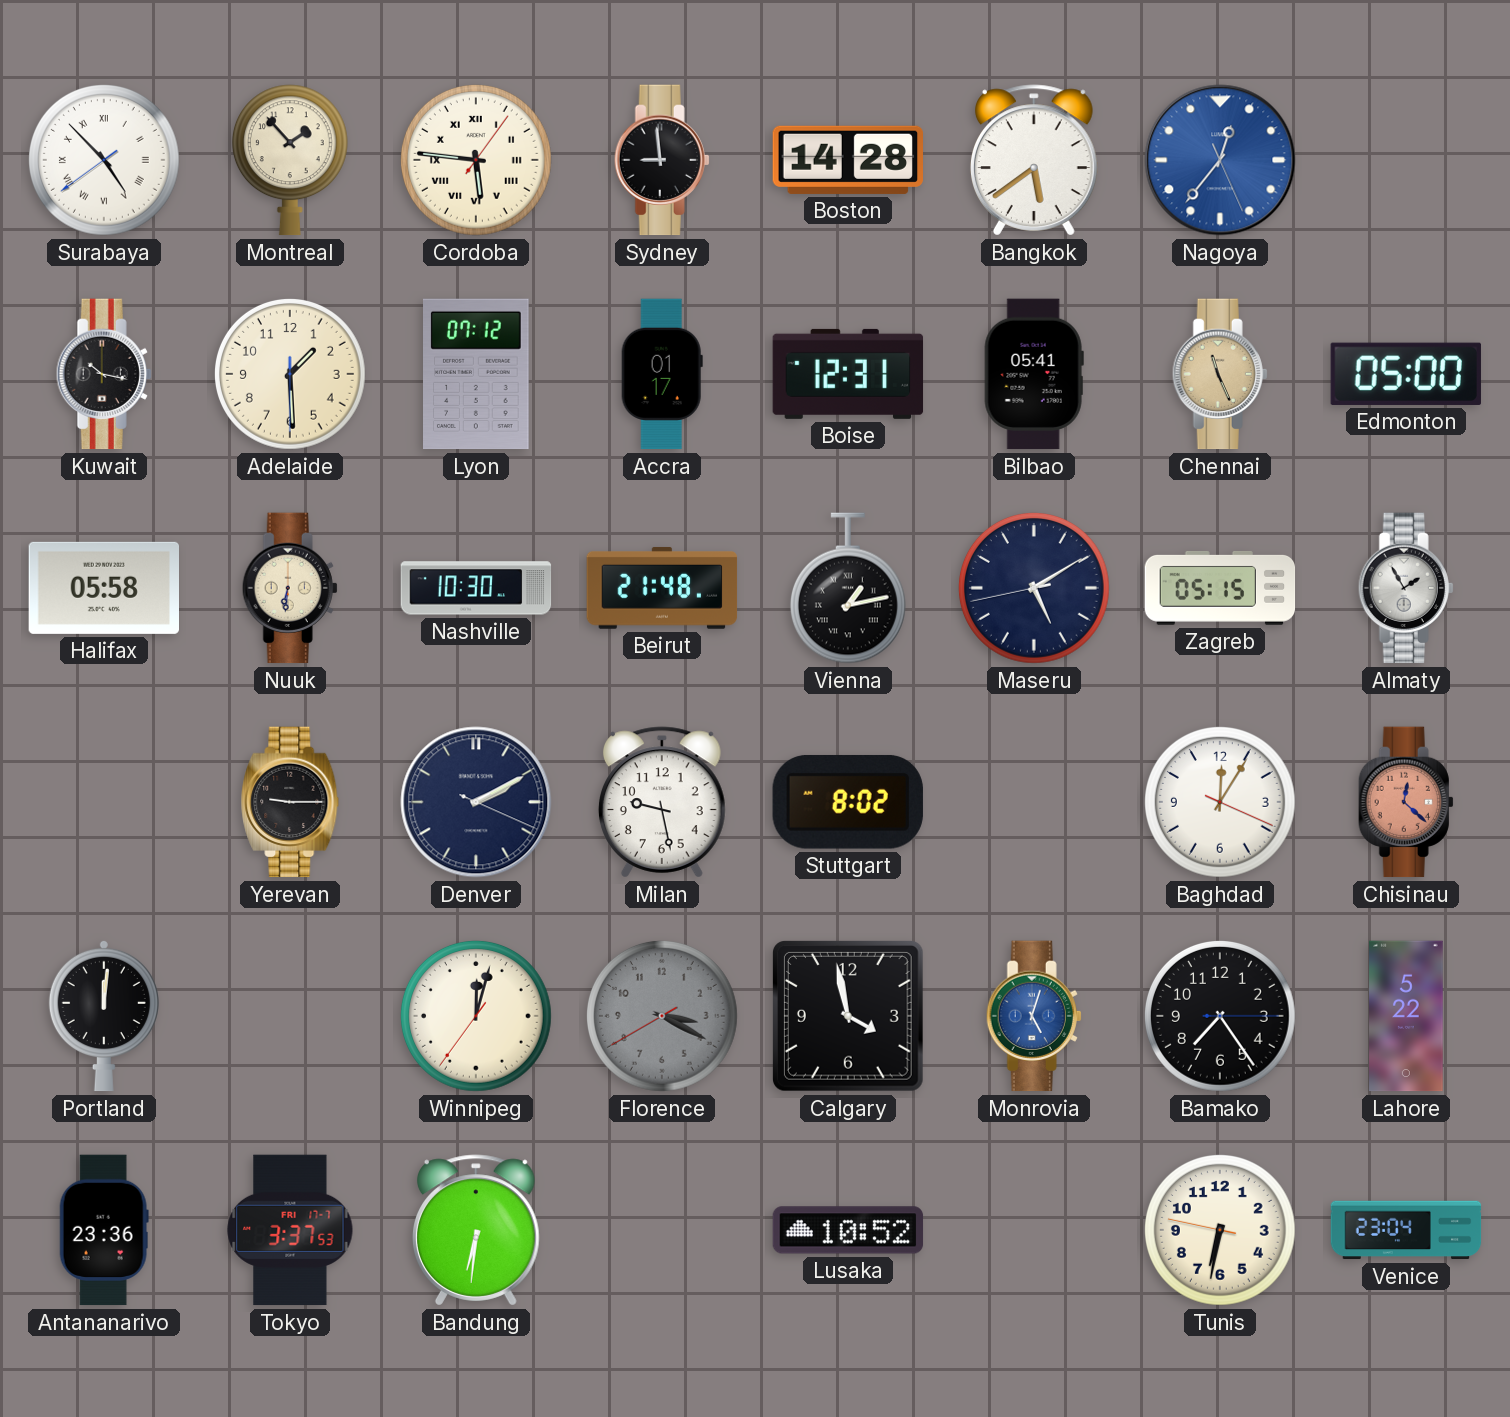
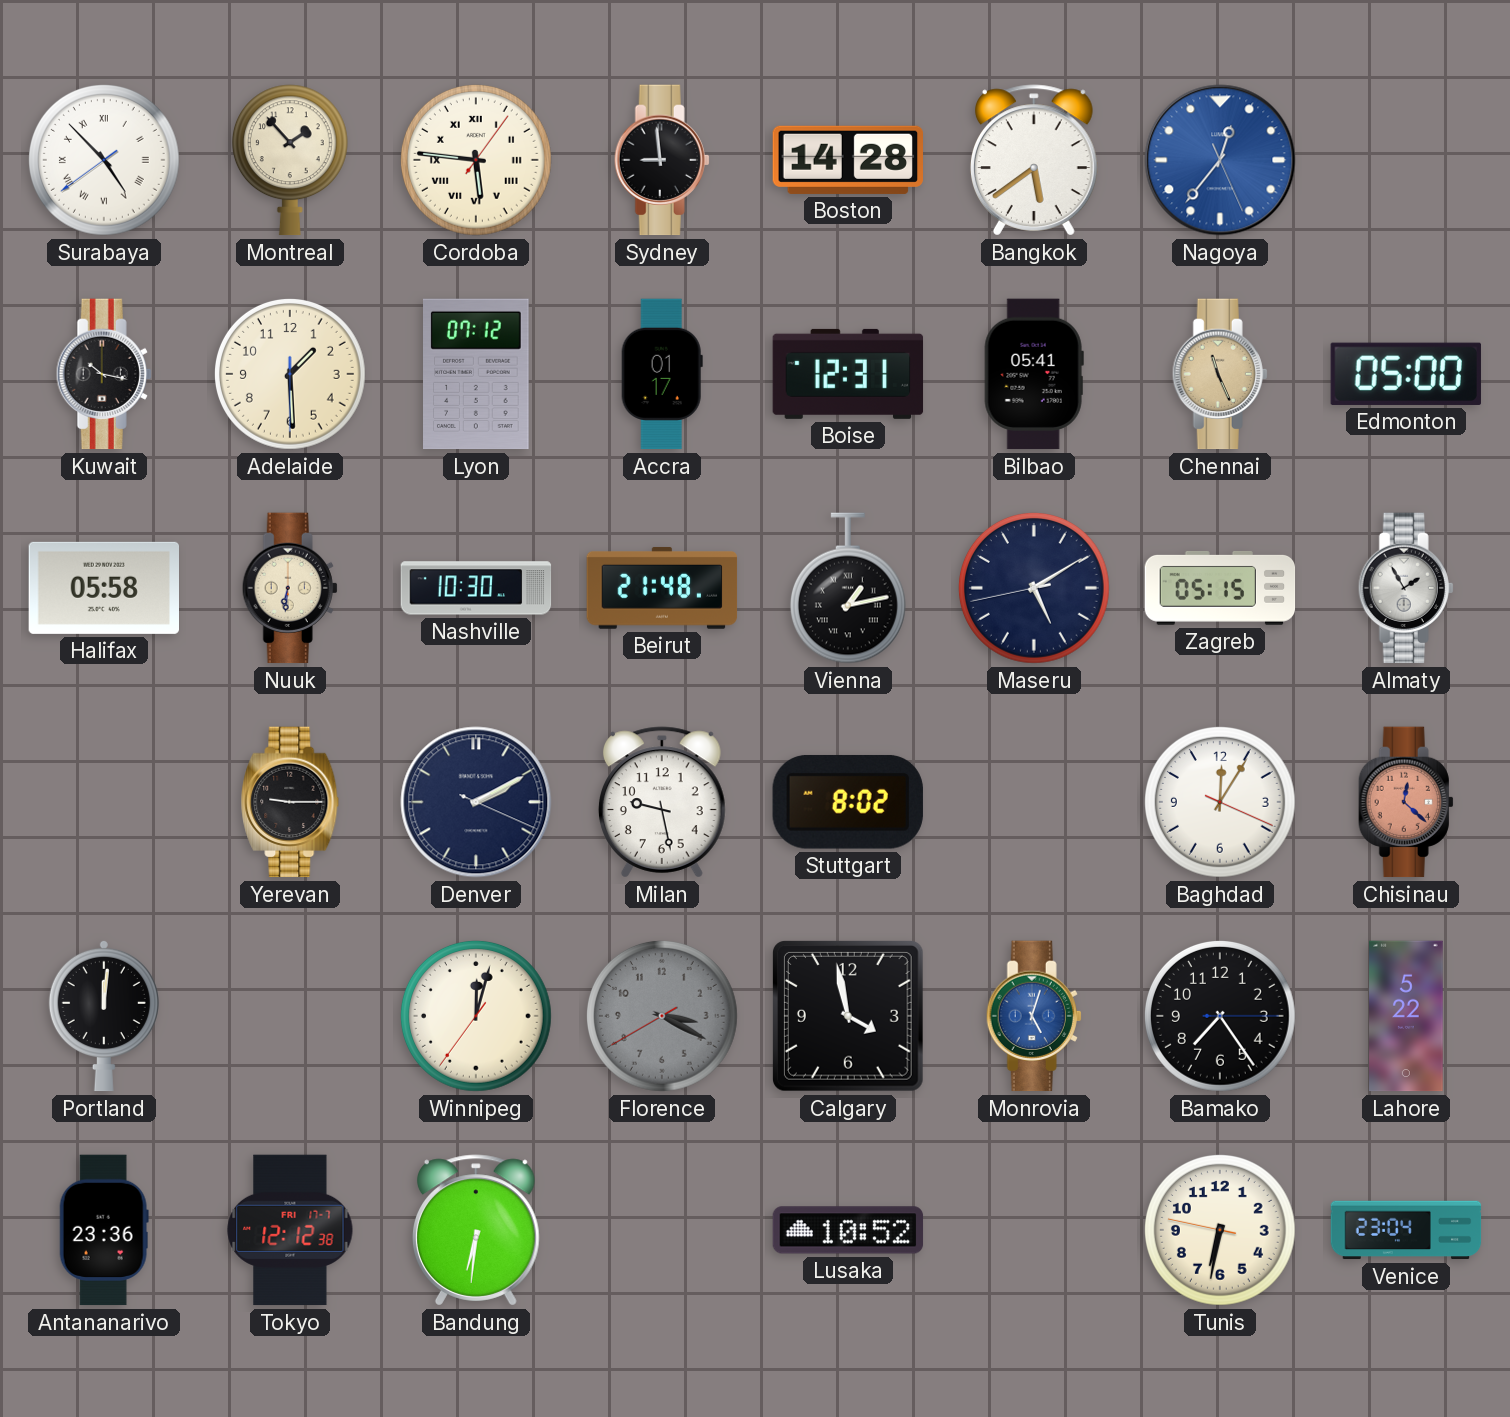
Tokyo: 3:37 -> 12:12
